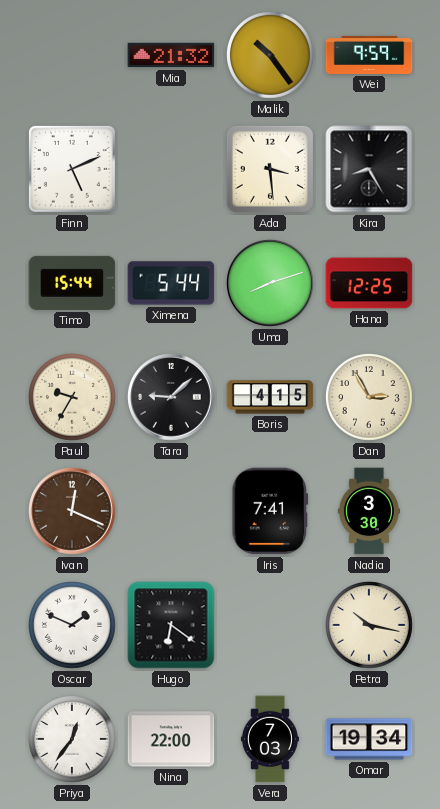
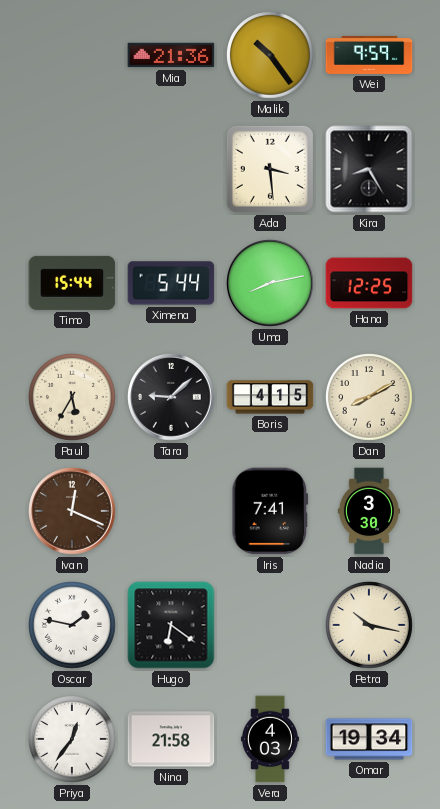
Mia: 21:32 -> 21:36
Finn: 5:11 -> none
Uma: 8:12 -> 8:13
Paul: 9:35 -> 5:35
Dan: 2:55 -> 8:10
Oscar: 1:49 -> 1:47
Nina: 22:00 -> 21:58
Vera: 7:03 -> 4:03
